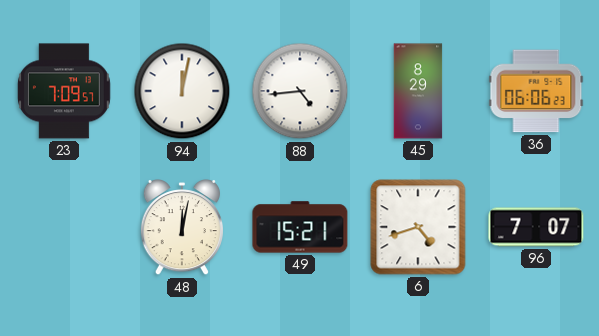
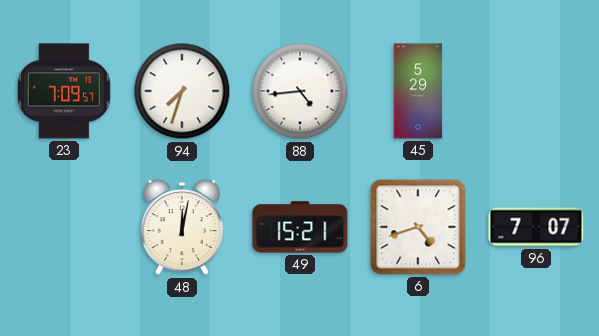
94: 12:02 -> 7:33
45: 8:29 -> 5:29
36: 06:06 -> none
